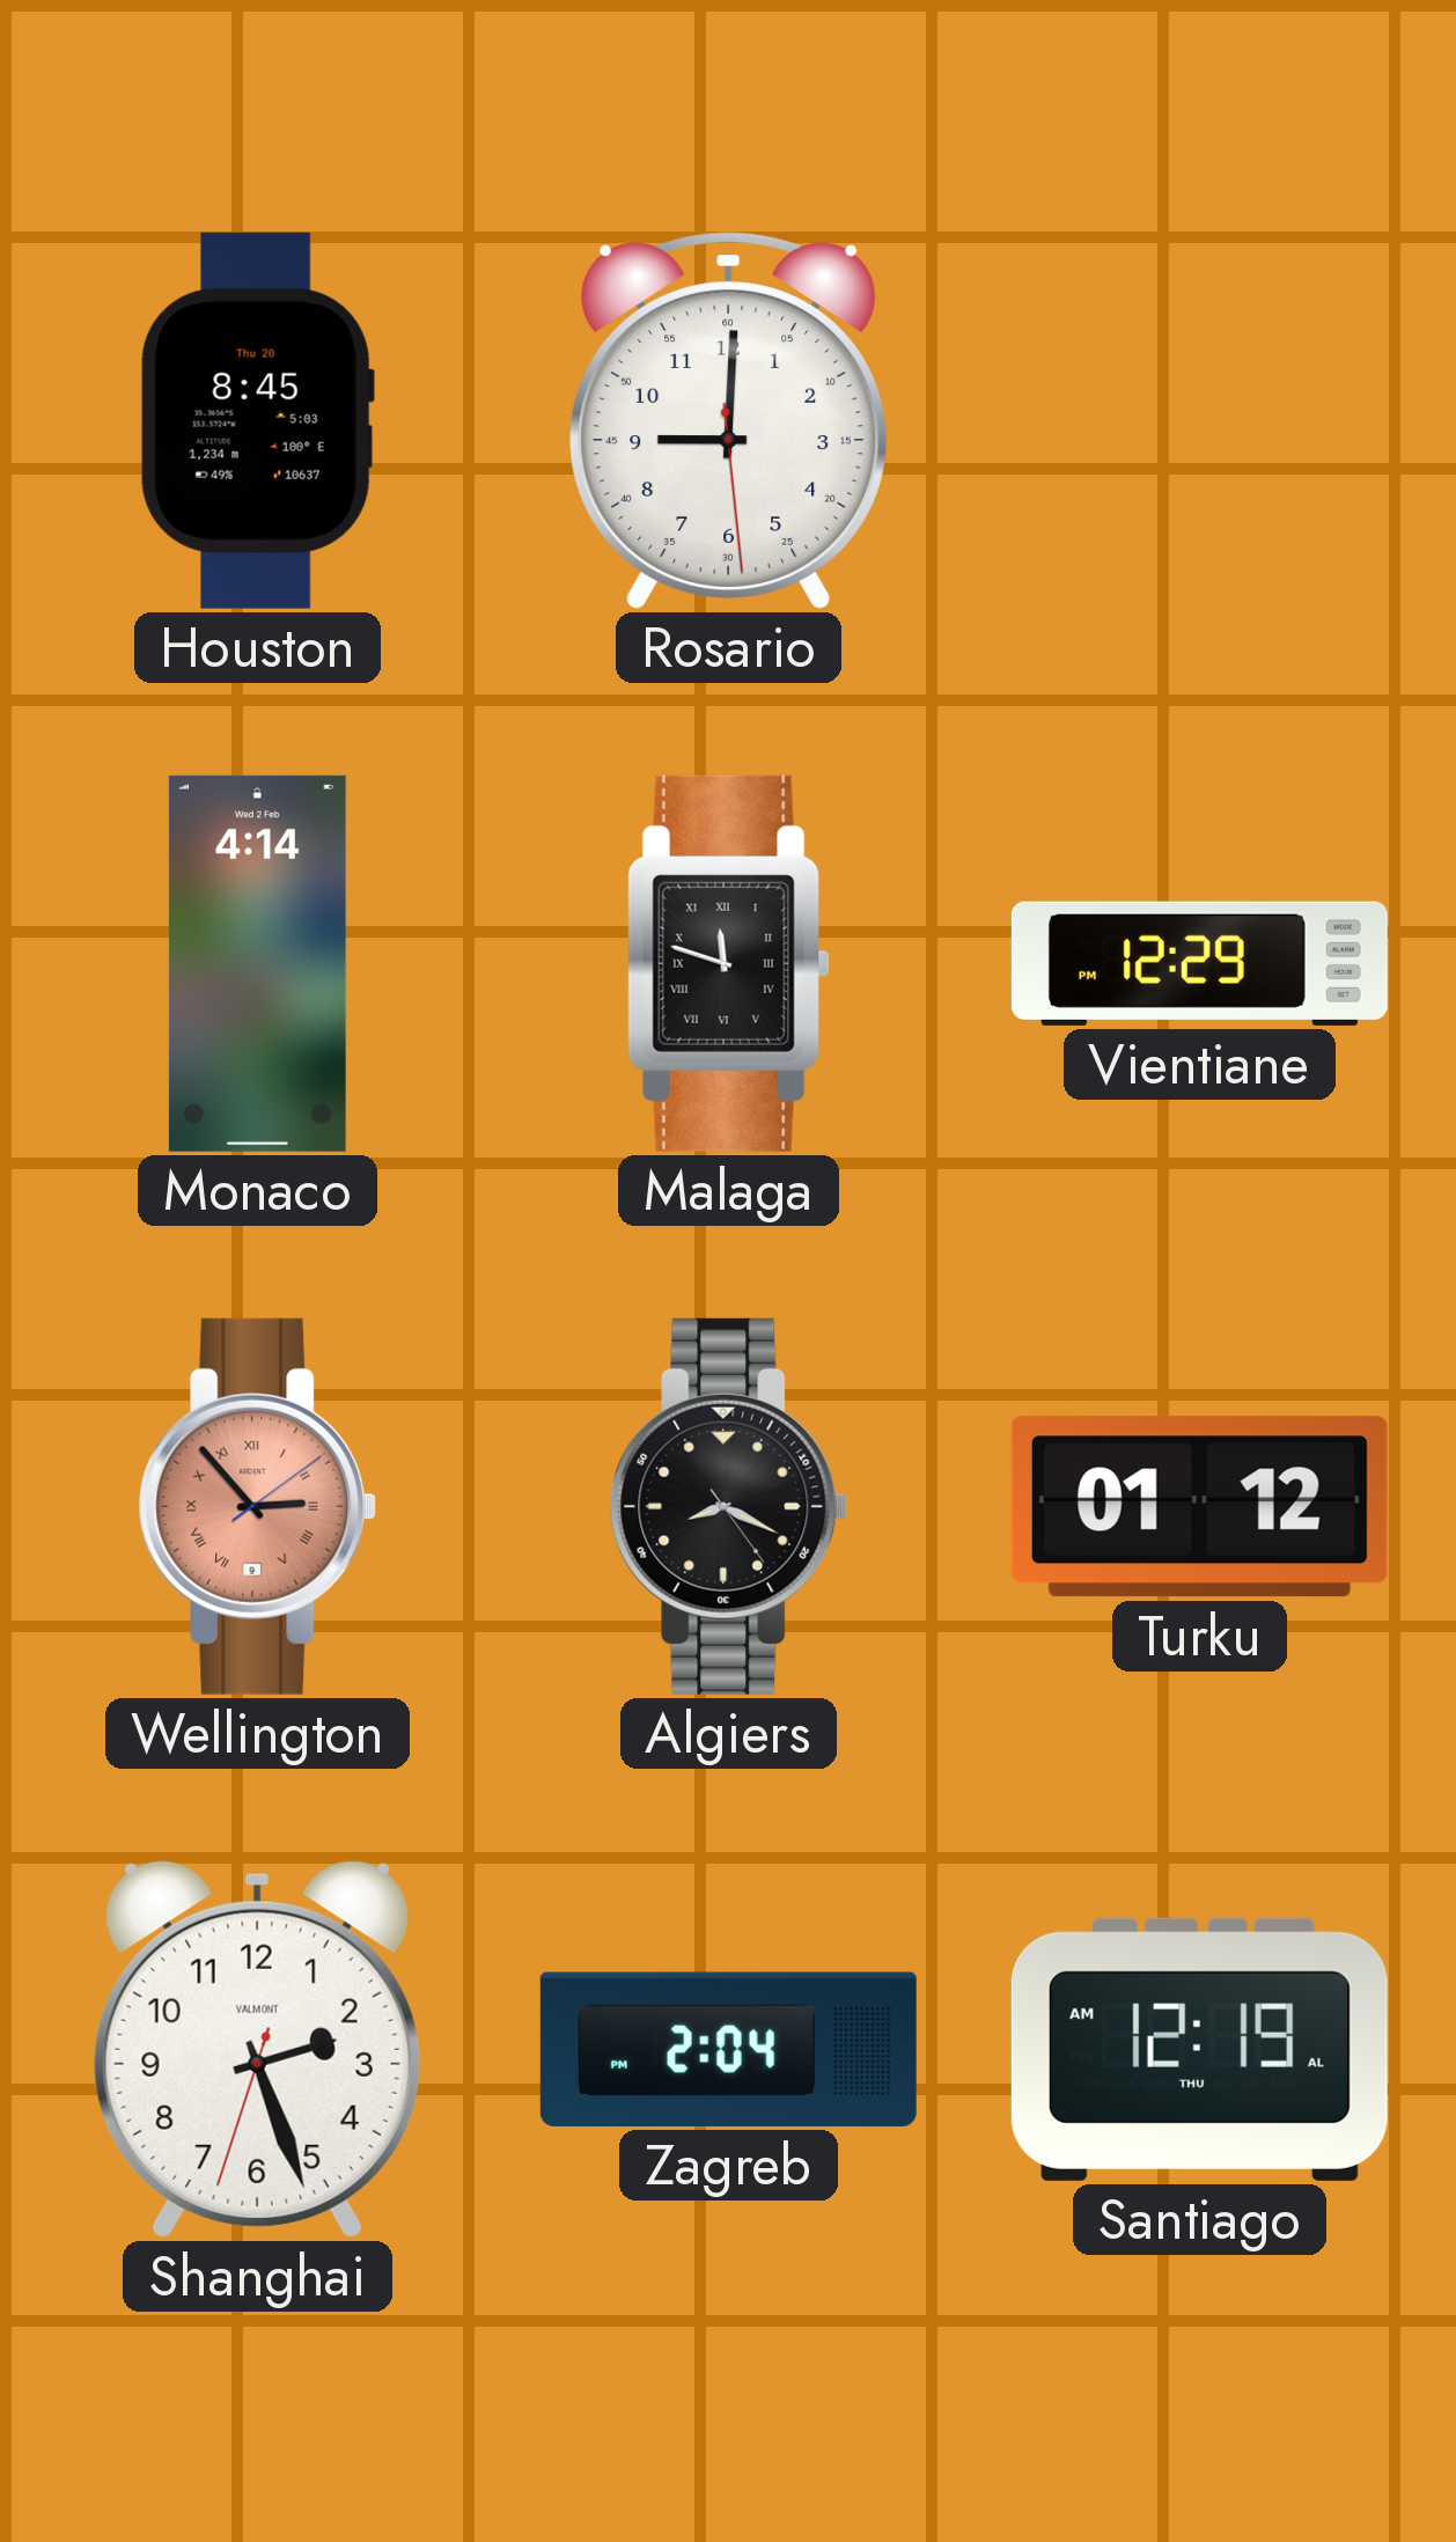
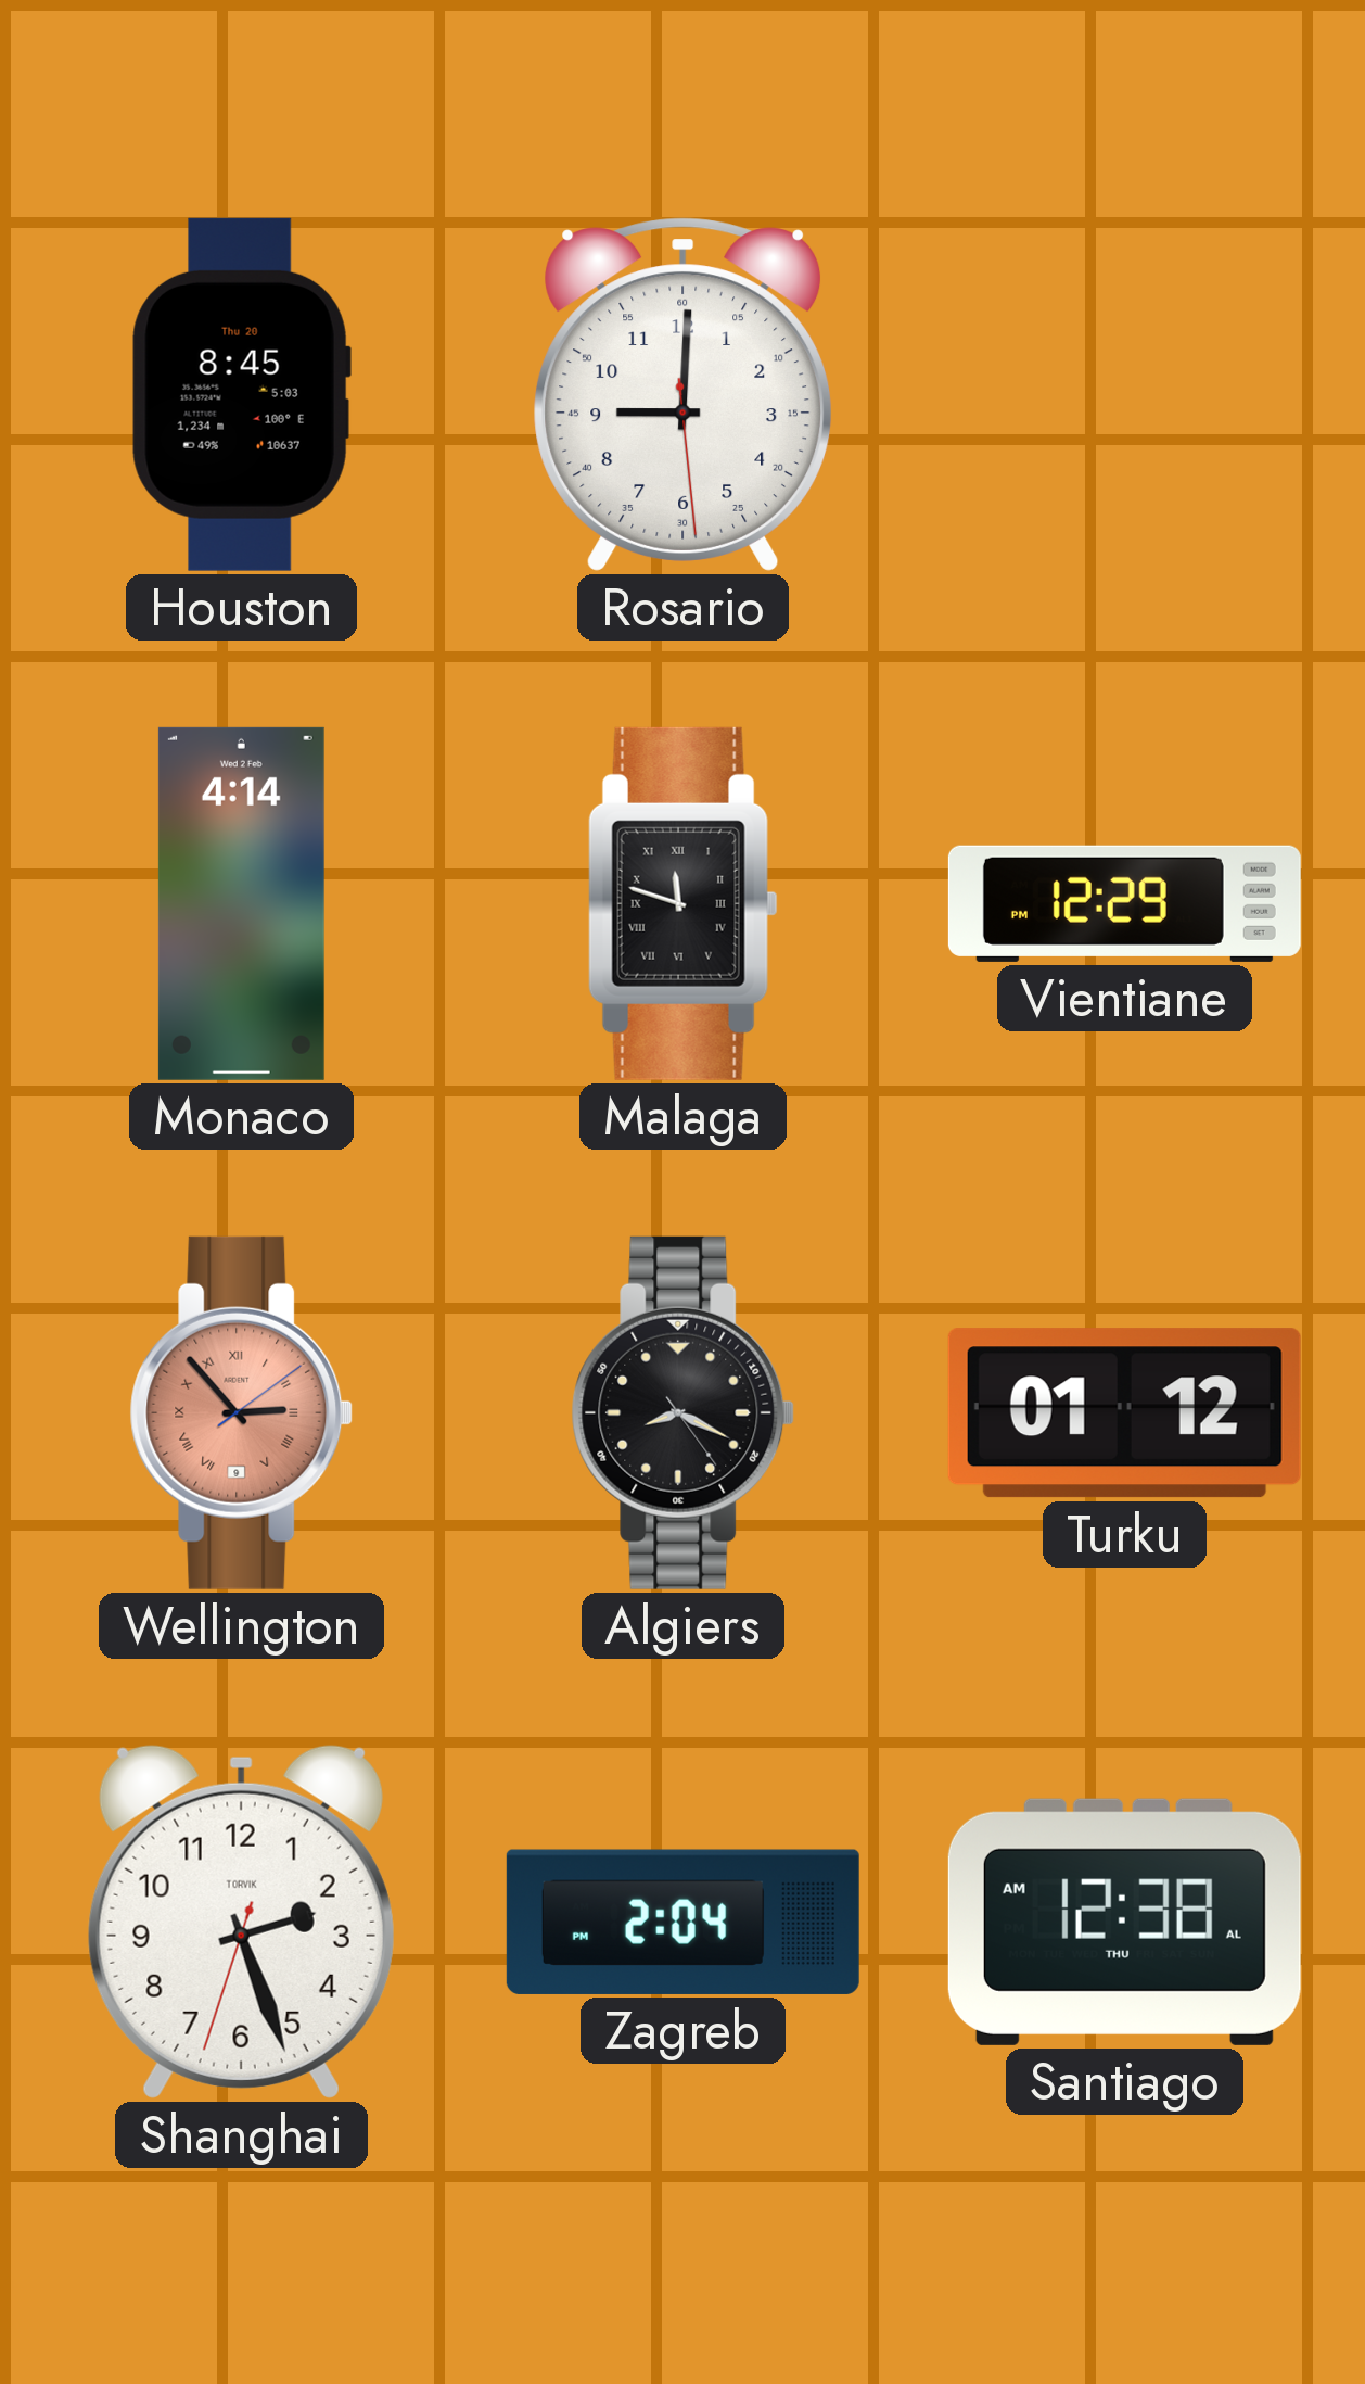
Shanghai brand: VALMONT -> TORVIK
Santiago: 12:19 -> 12:38
